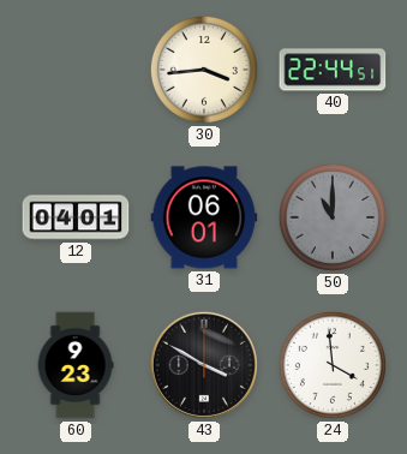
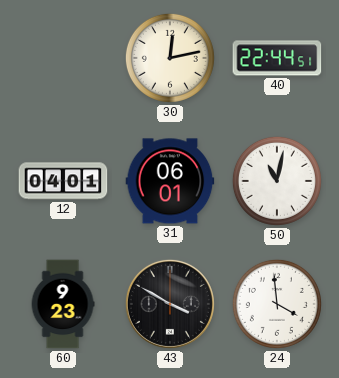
30: 3:44 -> 12:13
50: 11:00 -> 11:02
50 dial: grey -> white
